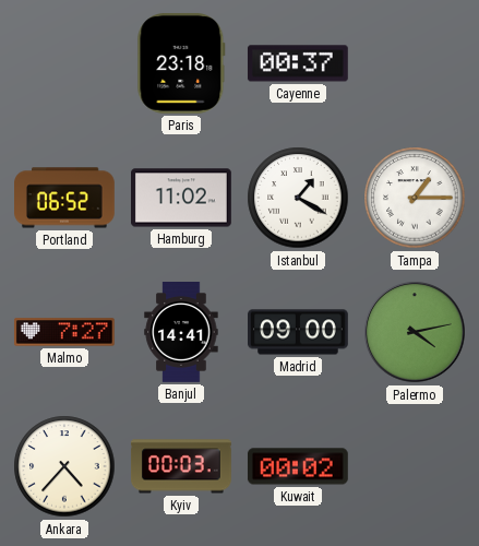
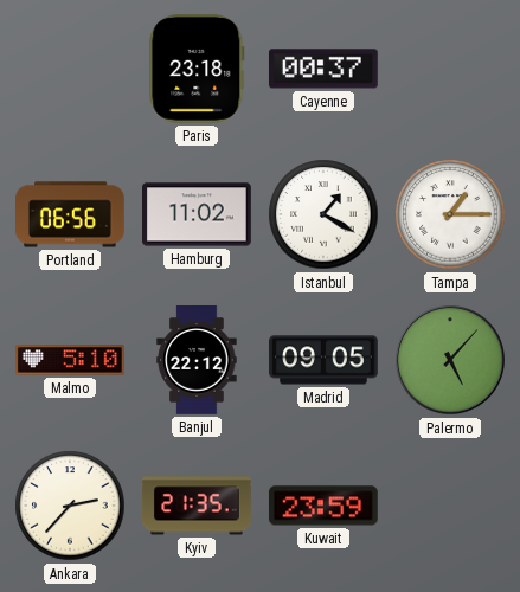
Portland: 06:52 -> 06:56
Malmo: 7:27 -> 5:10
Banjul: 14:41 -> 22:12
Madrid: 09:00 -> 09:05
Palermo: 4:13 -> 5:07
Ankara: 4:37 -> 2:37
Kyiv: 00:03 -> 21:35
Kuwait: 00:02 -> 23:59
